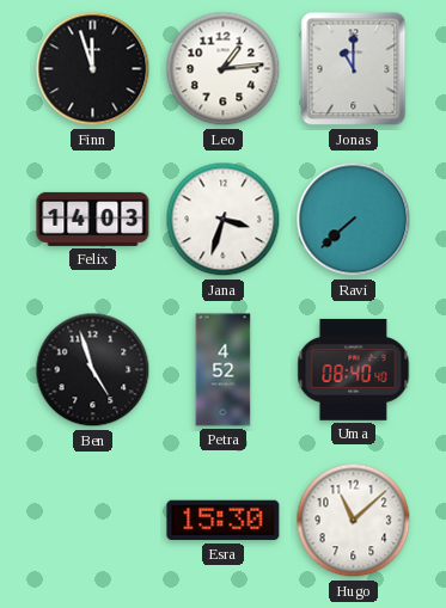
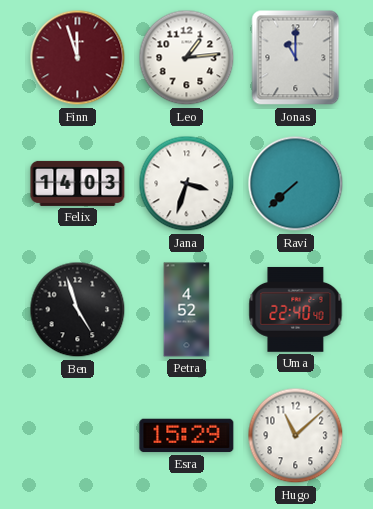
Finn dial: black -> burgundy
Uma: 08:40 -> 22:40
Esra: 15:30 -> 15:29
